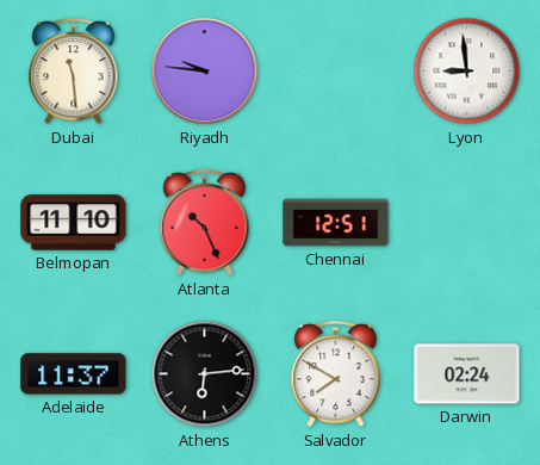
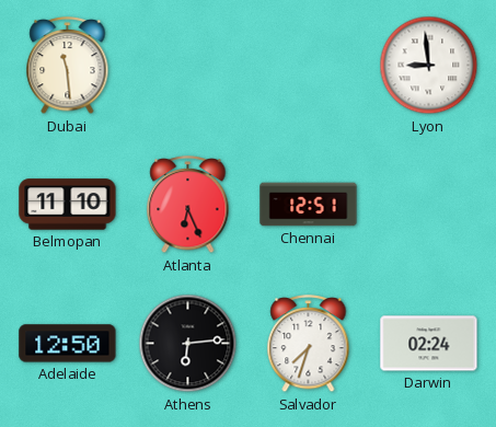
Riyadh: 9:46 -> none
Atlanta: 10:26 -> 6:26
Adelaide: 11:37 -> 12:50
Salvador: 7:50 -> 7:33
